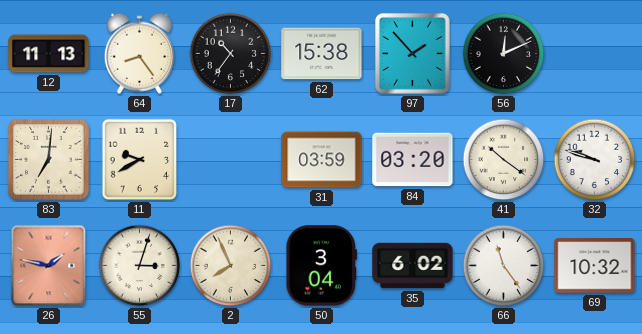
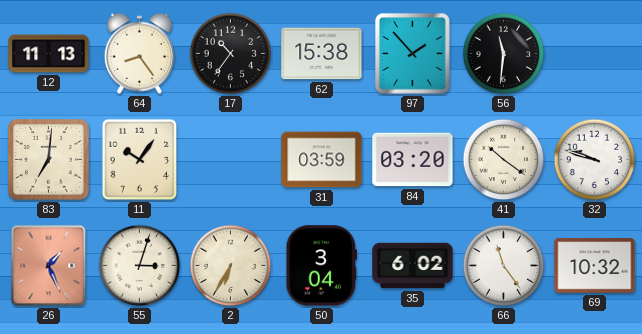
56: 12:11 -> 11:31
11: 9:40 -> 10:06
26: 1:47 -> 1:26
2: 7:56 -> 6:35
